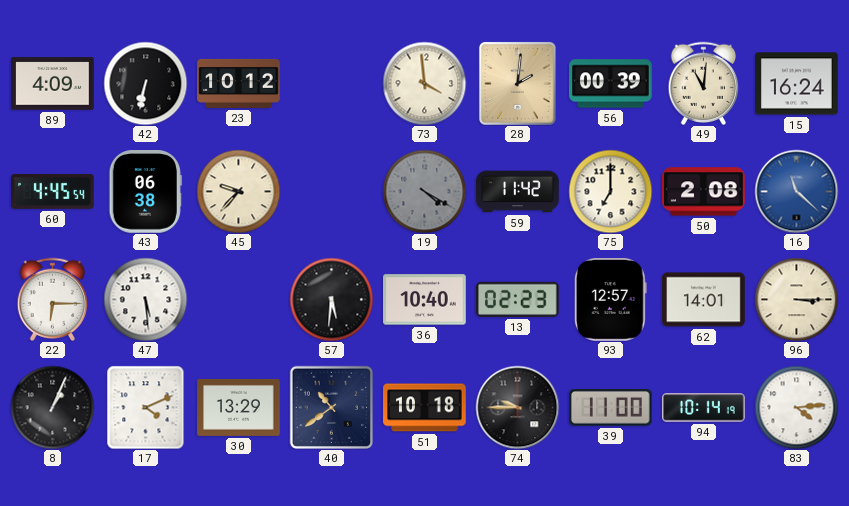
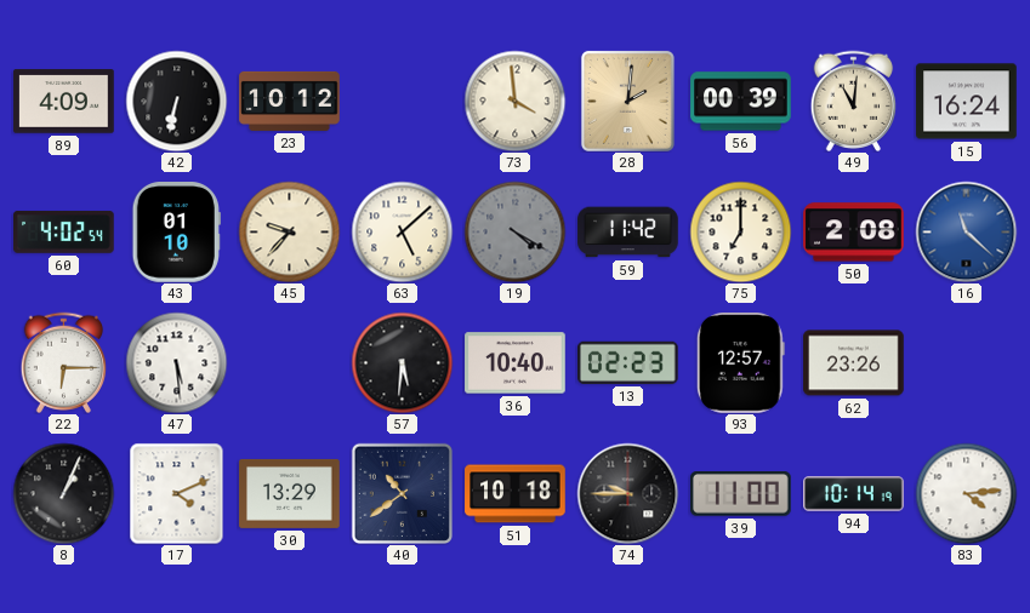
60: 4:45 -> 4:02
43: 06:38 -> 01:10
63: none -> 5:08
62: 14:01 -> 23:26
96: 3:15 -> none
